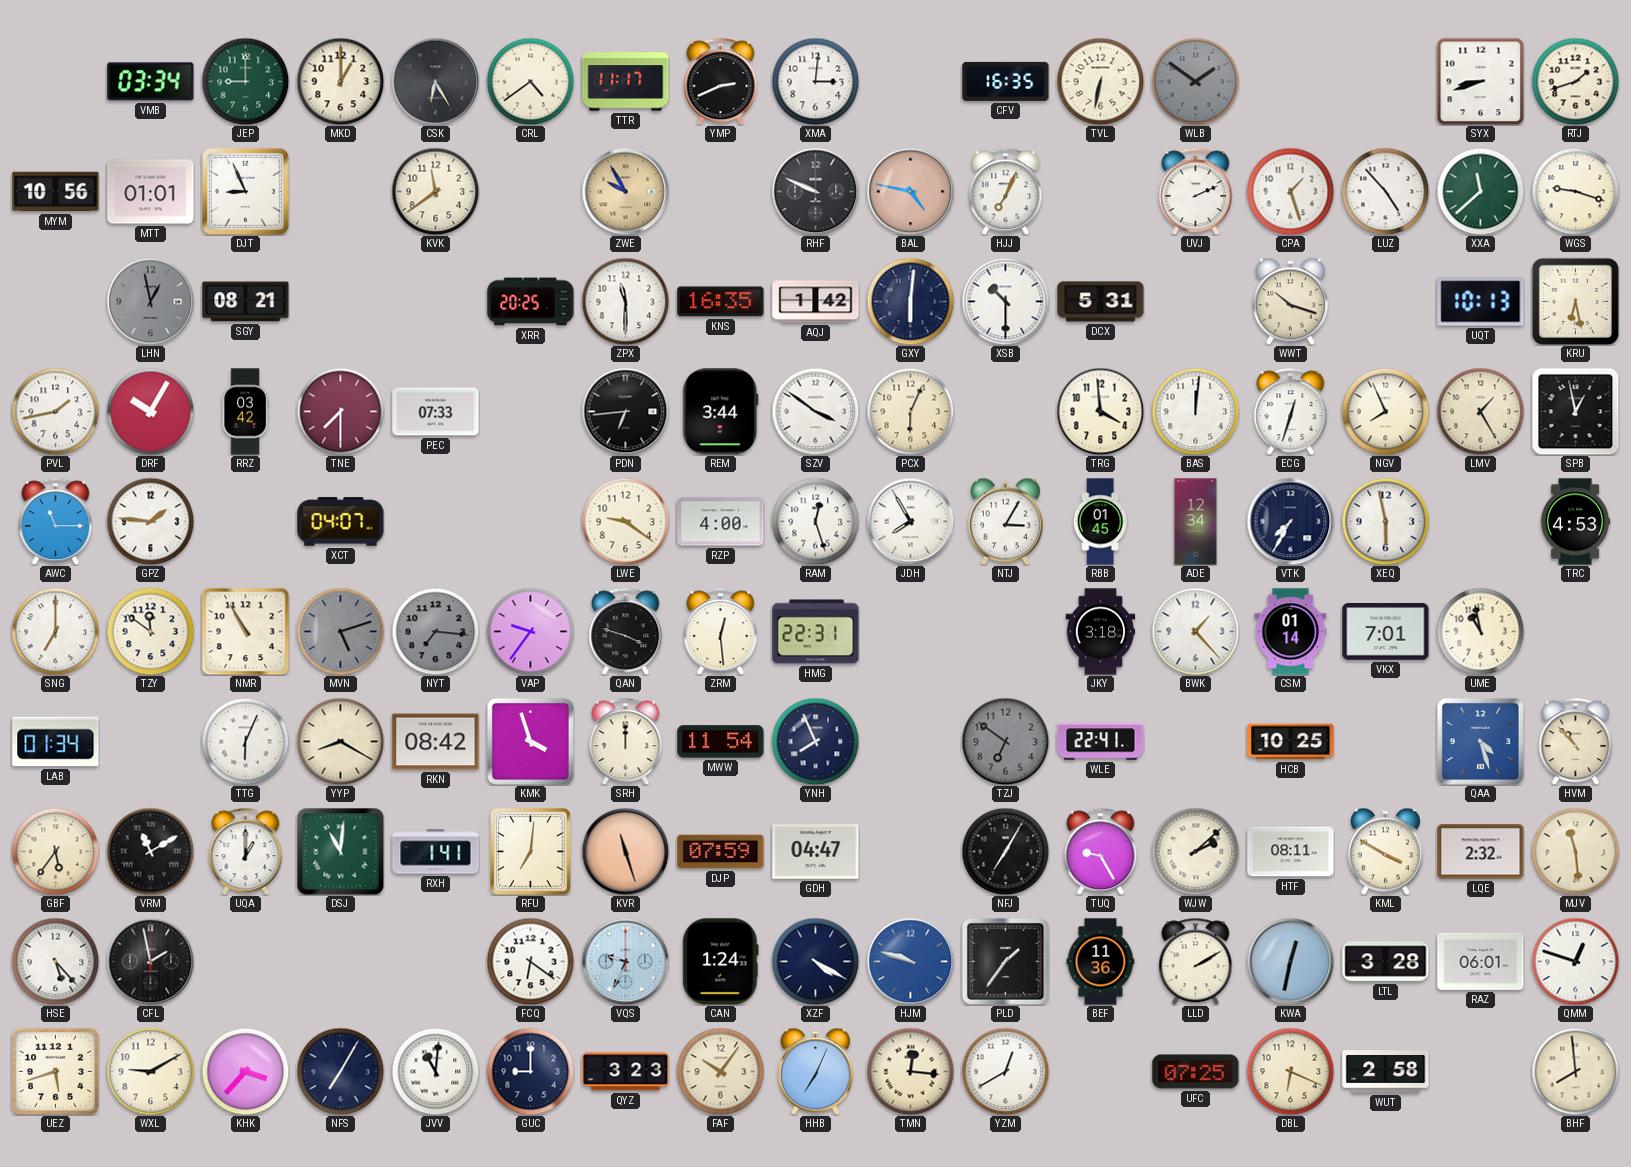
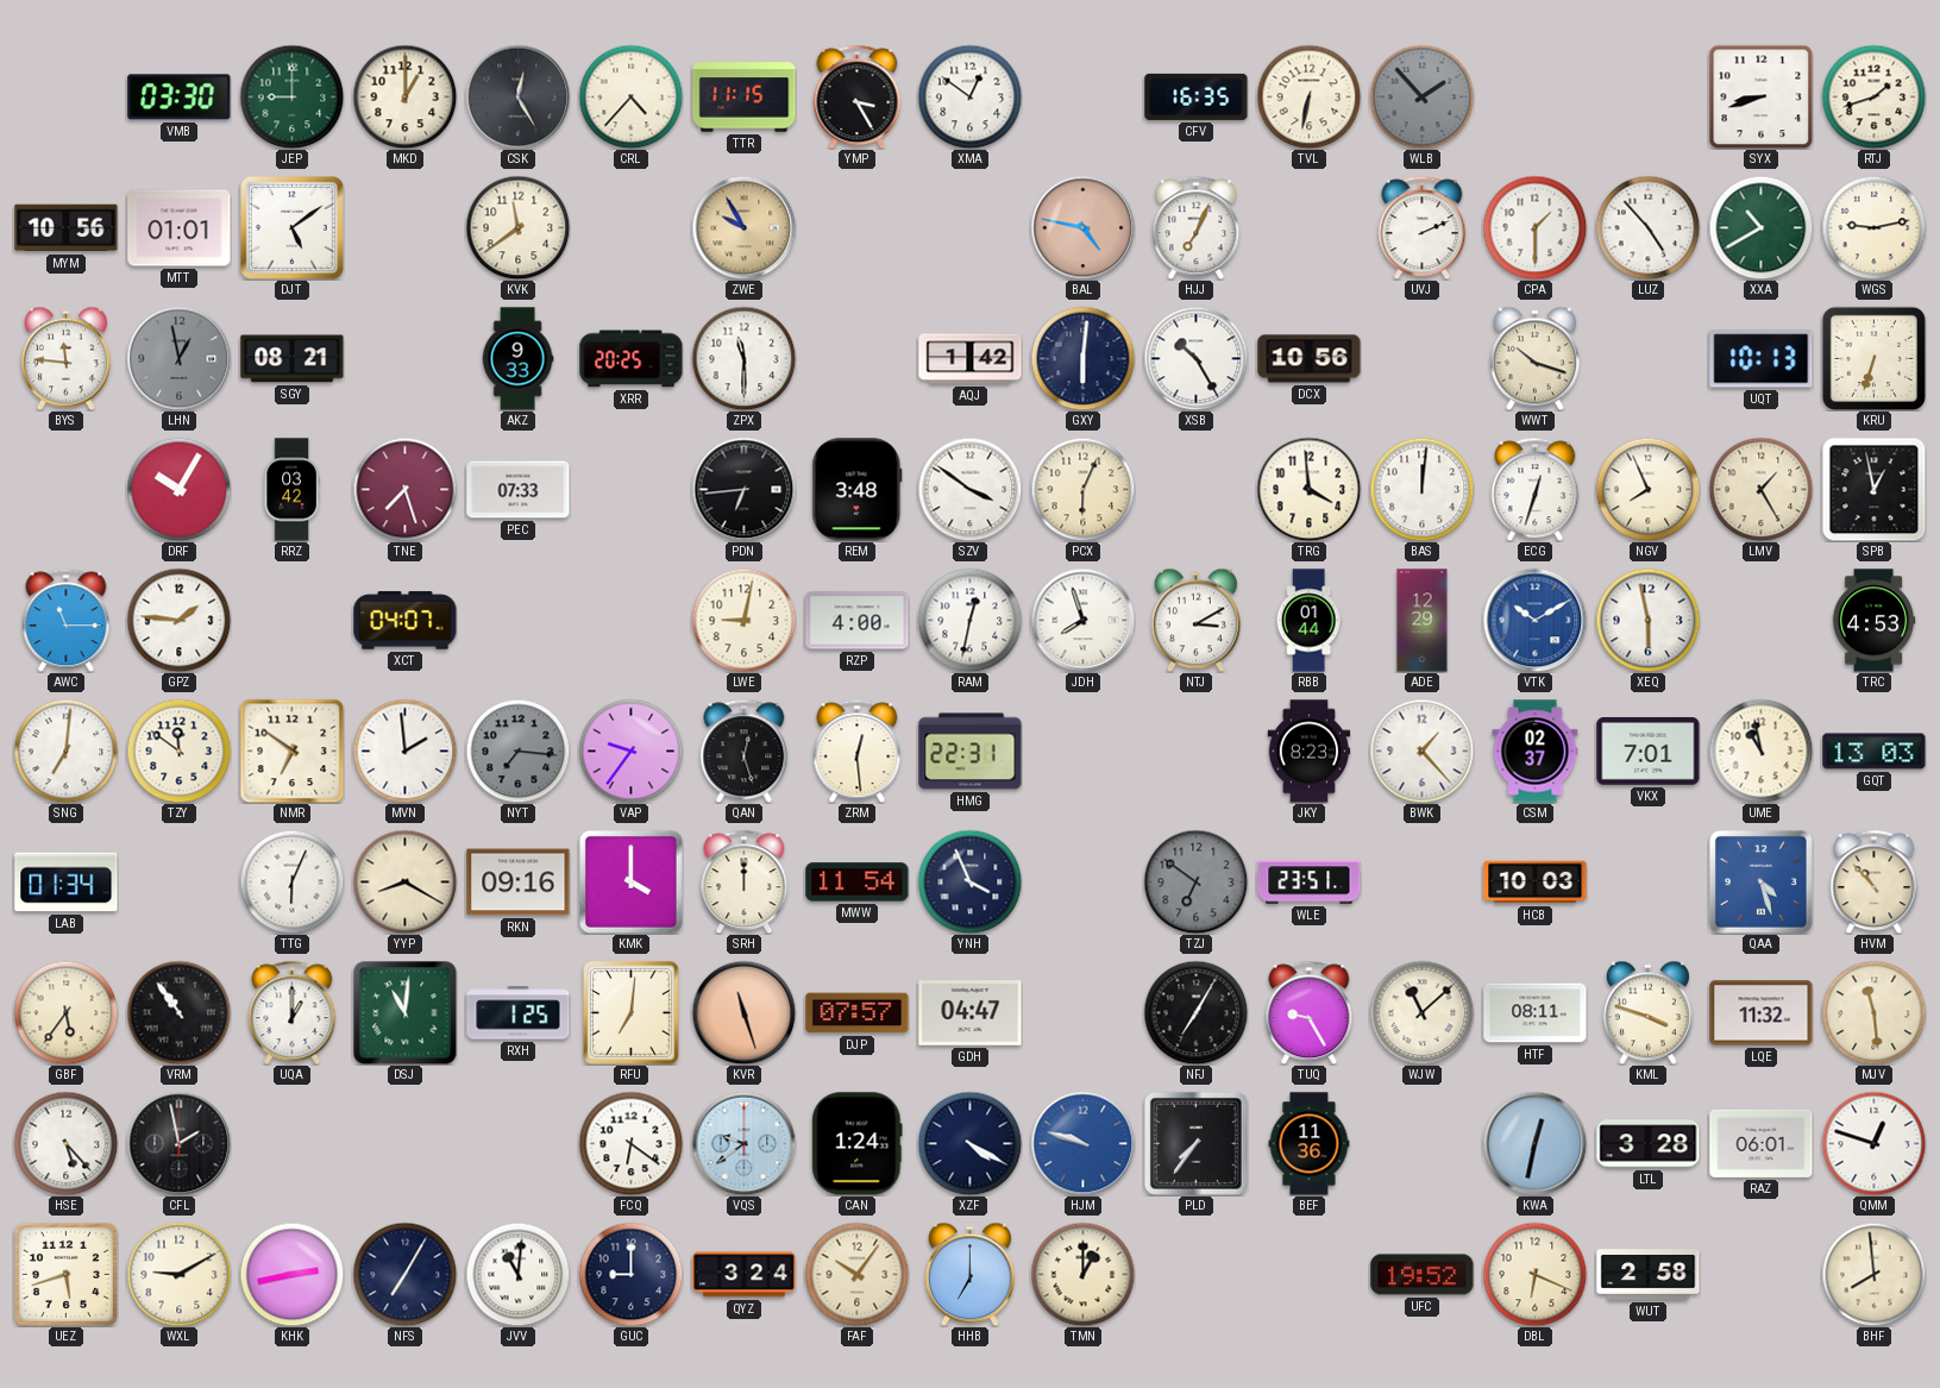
VMB: 03:34 -> 03:30
CSK: 6:25 -> 12:25
CRL: 4:39 -> 4:37
TTR: 11:17 -> 11:15
YMP: 2:41 -> 3:25
XMA: 3:01 -> 12:51
WLB: 1:51 -> 1:53
DJT: 8:56 -> 5:09
RHF: 9:49 -> none
CPA: 1:27 -> 1:30
XXA: 11:38 -> 10:40
WGS: 9:18 -> 9:13
BYS: none -> 11:46
AKZ: none -> 9:33
KNS: 16:35 -> none
XSB: 10:30 -> 10:25
DCX: 5:31 -> 10:56
KRU: 6:28 -> 6:33
PVL: 1:43 -> none
TNE: 7:30 -> 7:27
REM: 3:44 -> 3:48
LWE: 9:21 -> 9:02
RAM: 12:27 -> 12:32
JDH: 7:55 -> 7:57
NTJ: 3:05 -> 3:10
RBB: 01:45 -> 01:44
ADE: 12:34 -> 12:29
VTK: 7:35 -> 10:10
VTK dial: navy -> blue
SNG: 7:00 -> 7:01
NMR: 10:55 -> 6:51
MVN: 5:12 -> 1:59
MVN dial: grey -> white
QAN: 3:48 -> 12:27
JKY: 3:18 -> 8:23
CSM: 01:14 -> 02:37
GQT: none -> 13:03
RKN: 08:42 -> 09:16
KMK: 3:57 -> 4:00
YNH: 7:56 -> 3:56
WLE: 22:41 -> 23:51
HCB: 10:25 -> 10:03
VRM: 11:10 -> 10:54
RXH: 1:41 -> 1:25
DJP: 07:59 -> 07:57
WJW: 2:08 -> 11:08
KML: 3:50 -> 3:48
LQE: 2:32 -> 11:32
VQS: 9:34 -> 9:39
PLD: 1:36 -> 7:36
LLD: 2:10 -> none
KHK: 3:37 -> 2:43
QYZ: 3:23 -> 3:24
HHB: 7:04 -> 7:00
TMN: 12:16 -> 1:00
YZM: 12:40 -> none
UFC: 07:25 -> 19:52
